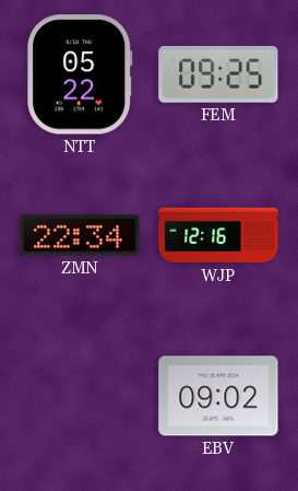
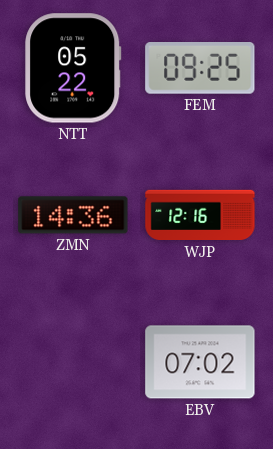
ZMN: 22:34 -> 14:36
EBV: 09:02 -> 07:02
